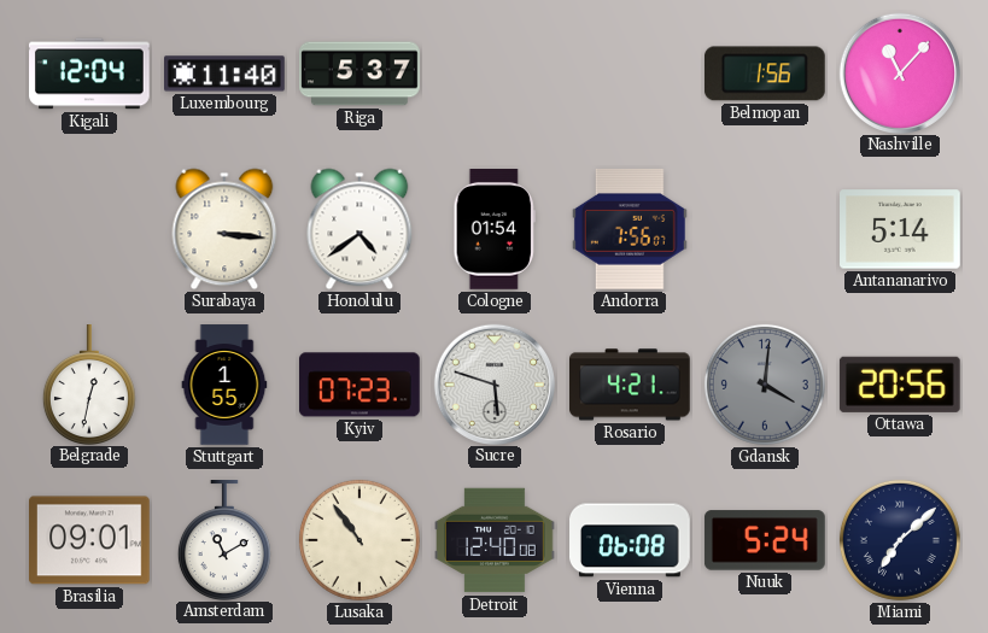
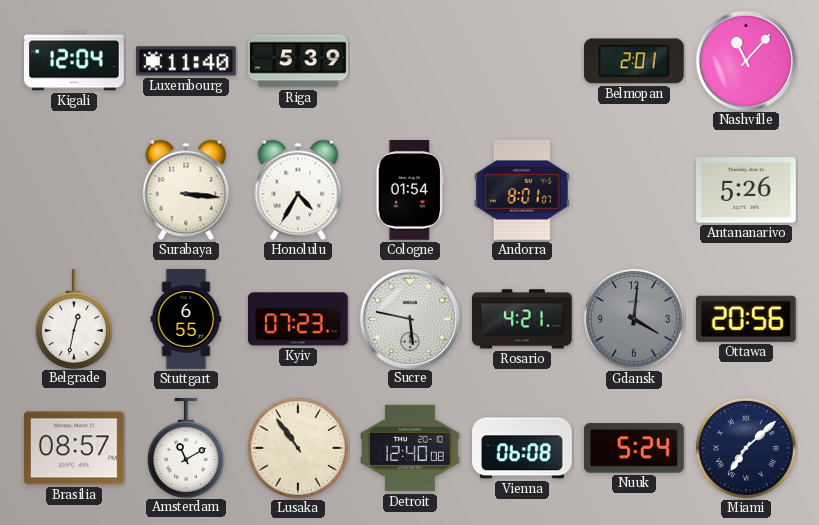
Riga: 5:37 -> 5:39
Belmopan: 1:56 -> 2:01
Honolulu: 4:39 -> 4:35
Andorra: 7:56 -> 8:01
Antananarivo: 5:14 -> 5:26
Stuttgart: 1:55 -> 6:55
Sucre: 5:48 -> 5:47
Brasilia: 09:01 -> 08:57
